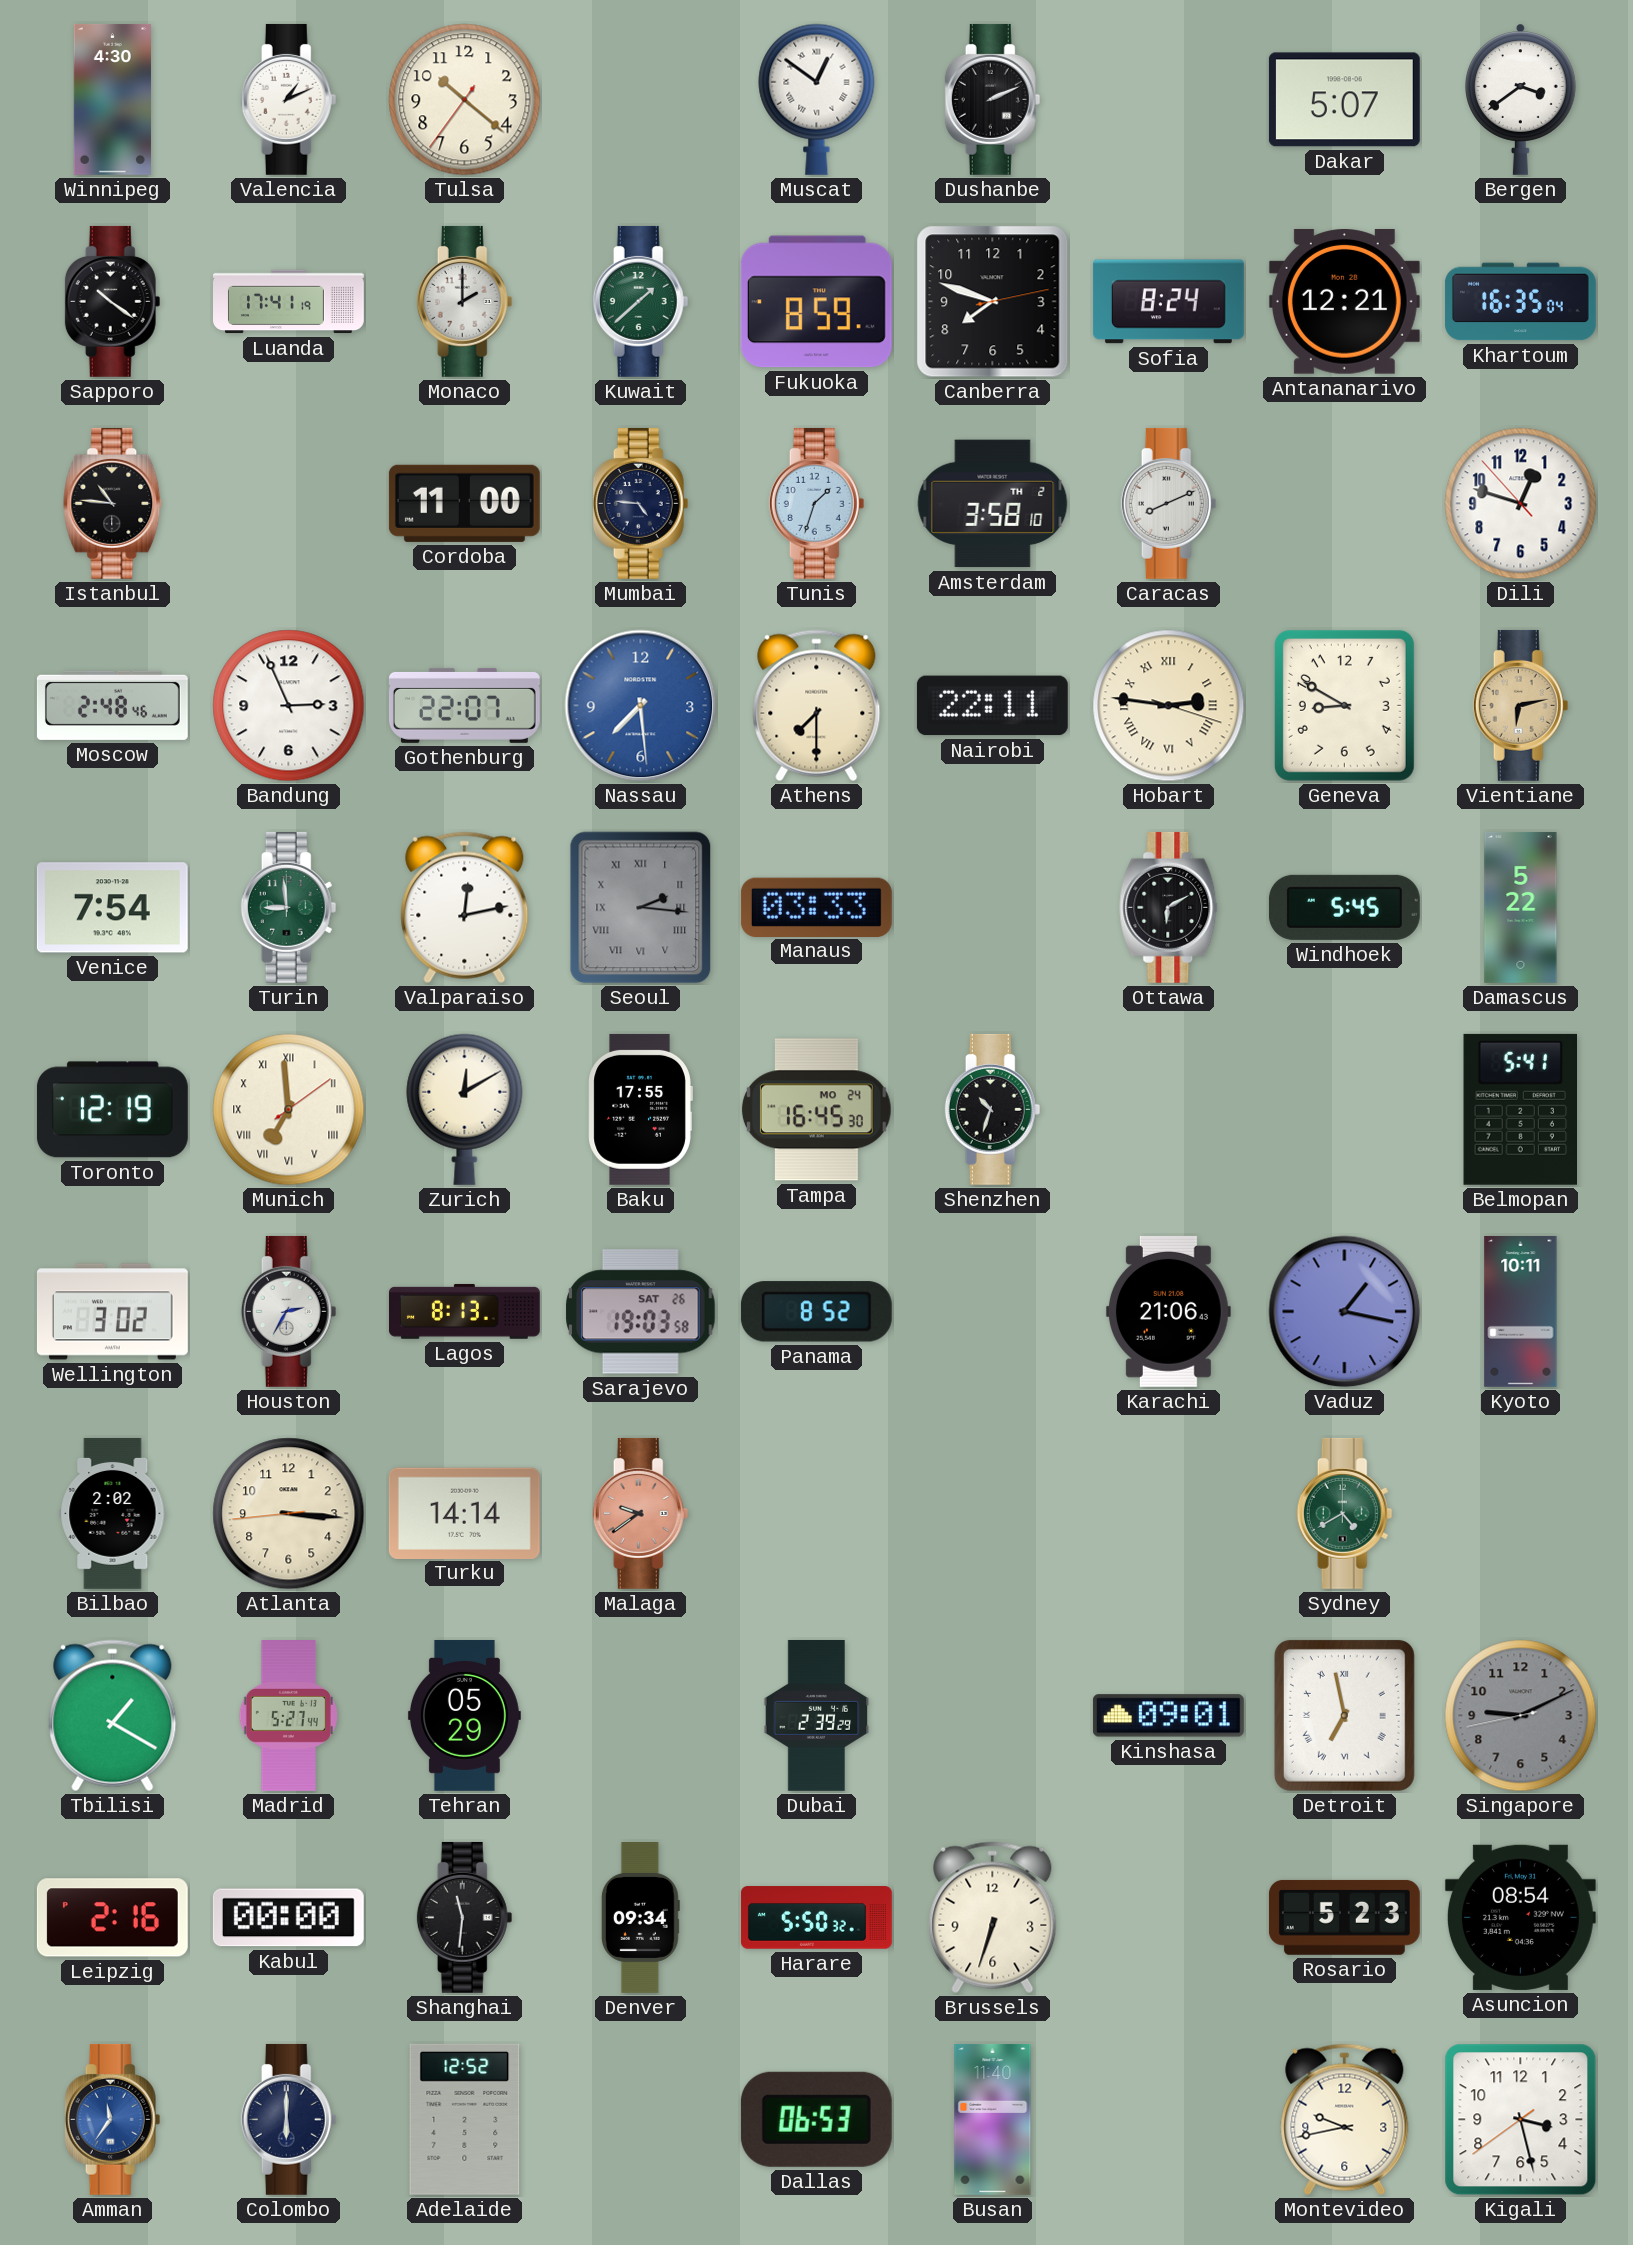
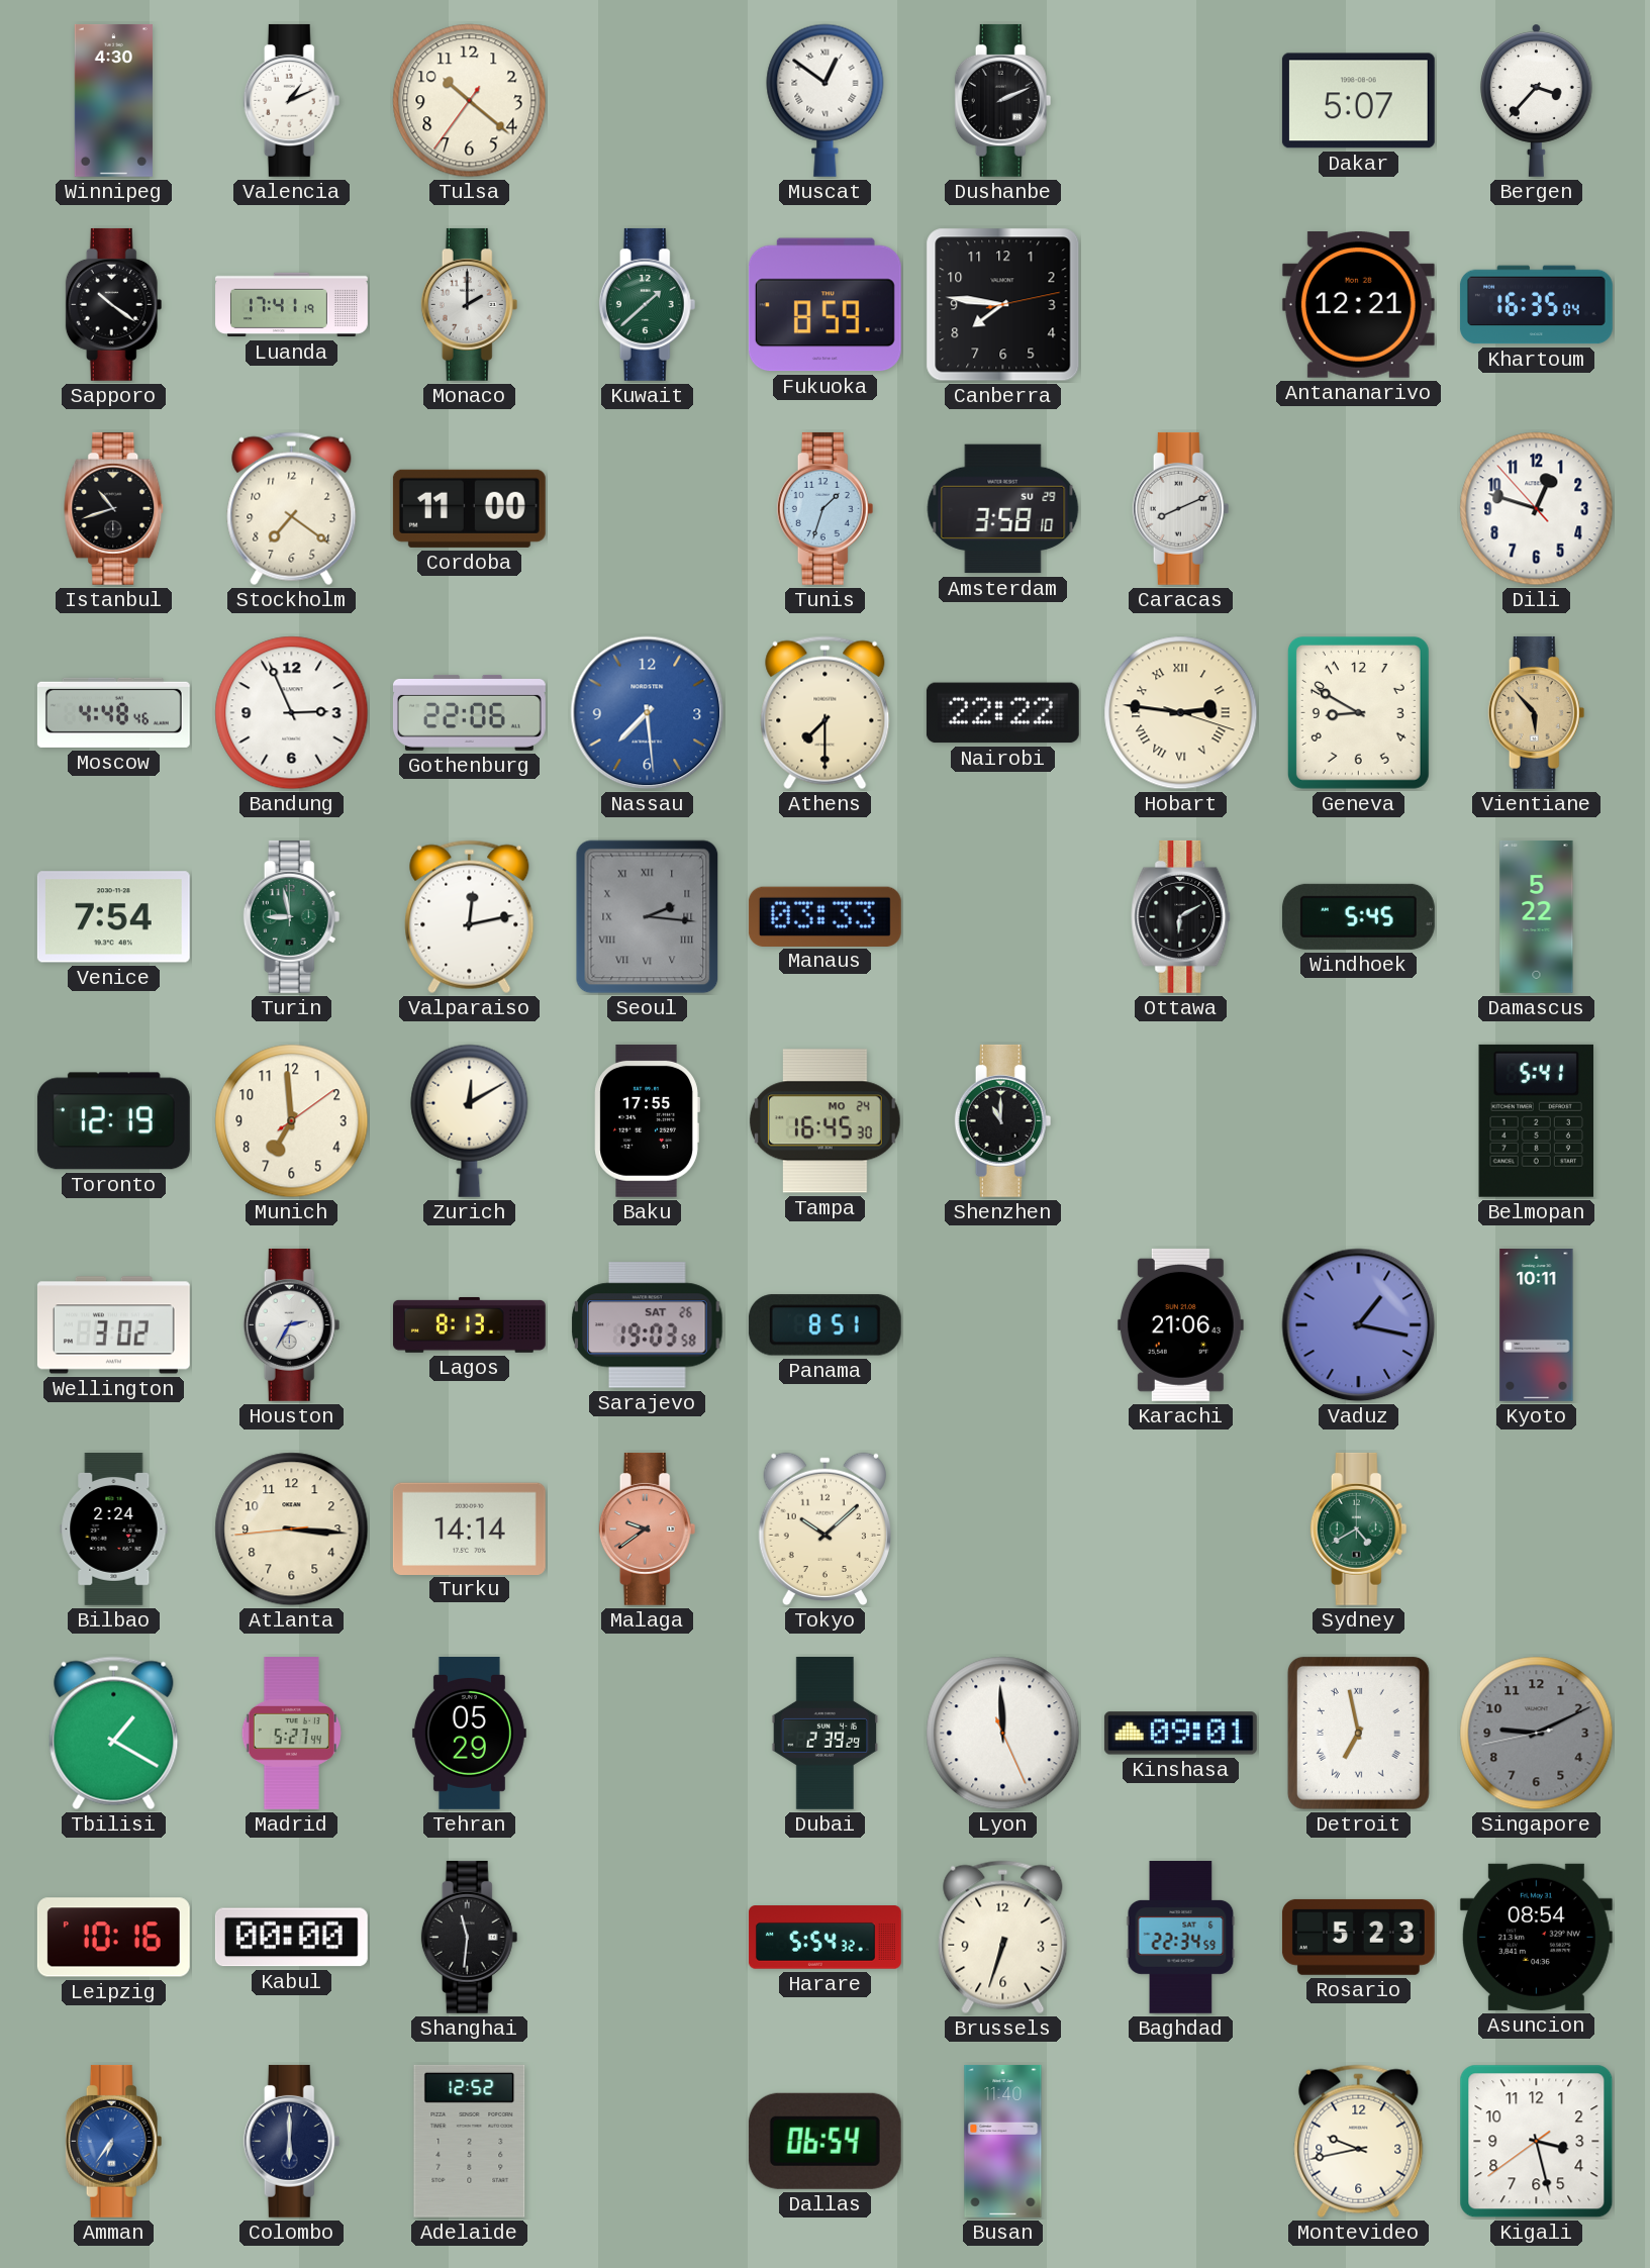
Bergen: 3:39 -> 3:37
Canberra: 7:48 -> 7:46
Sofia: 8:24 -> none
Istanbul: 10:46 -> 10:42
Stockholm: none -> 7:21
Mumbai: 4:46 -> none
Amsterdam date: TH 2 -> SU 29
Moscow: 2:48 -> 4:48
Gothenburg: 22:07 -> 22:06
Nairobi: 22:11 -> 22:22
Vientiane: 6:13 -> 5:53
Turin: 8:59 -> 8:58
Munich numerals: Roman -> Arabic
Shenzhen: 10:33 -> 11:00
Panama: 8:52 -> 8:51
Bilbao: 2:02 -> 2:24
Tokyo: none -> 10:08
Lyon: none -> 11:59
Leipzig: 2:16 -> 10:16
Denver: 09:34 -> none
Harare: 5:50 -> 5:54
Baghdad: none -> 22:34
Amman: 11:36 -> 6:36
Dallas: 06:53 -> 06:54
